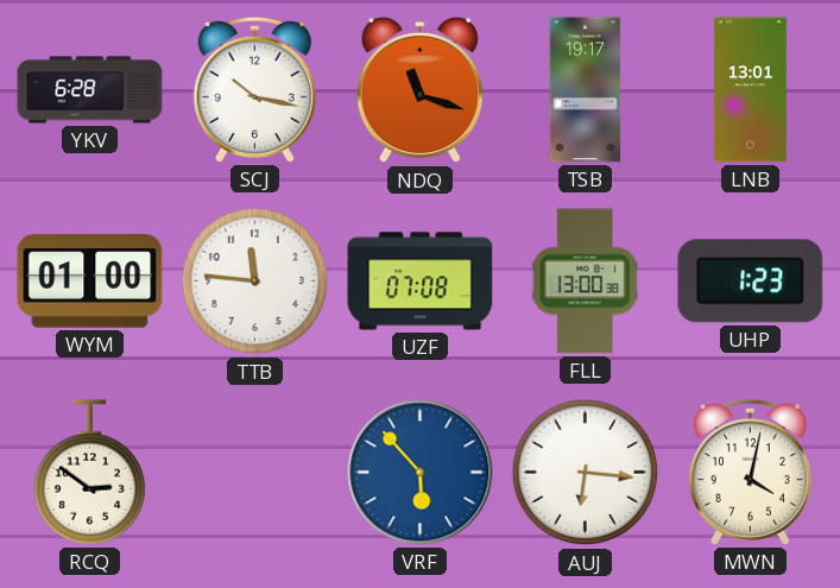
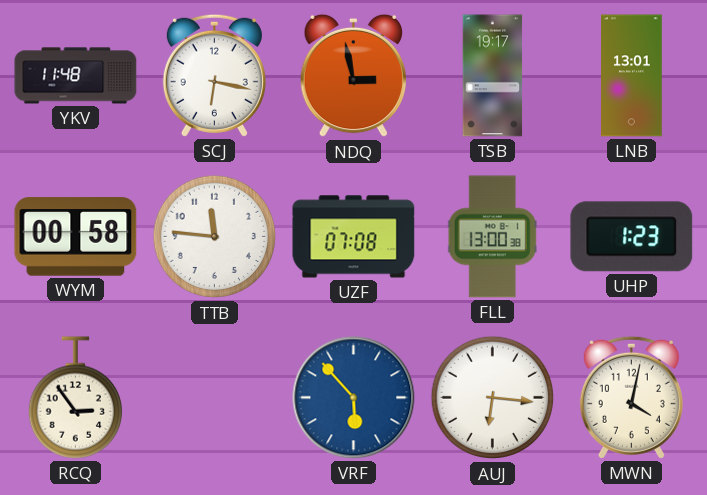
YKV: 6:28 -> 11:48
SCJ: 10:17 -> 6:17
NDQ: 11:18 -> 2:58
WYM: 01:00 -> 00:58
RCQ: 2:51 -> 2:54
